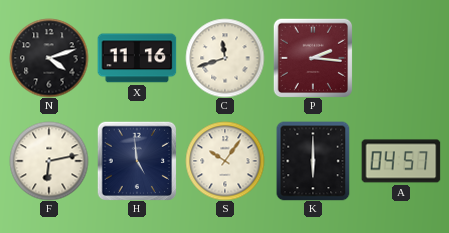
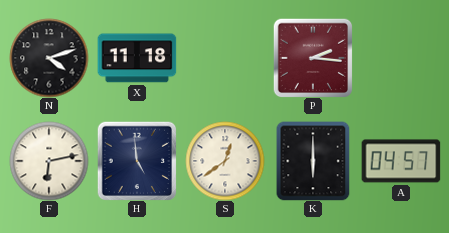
X: 11:16 -> 11:18
C: 11:42 -> none
S: 10:06 -> 12:39
